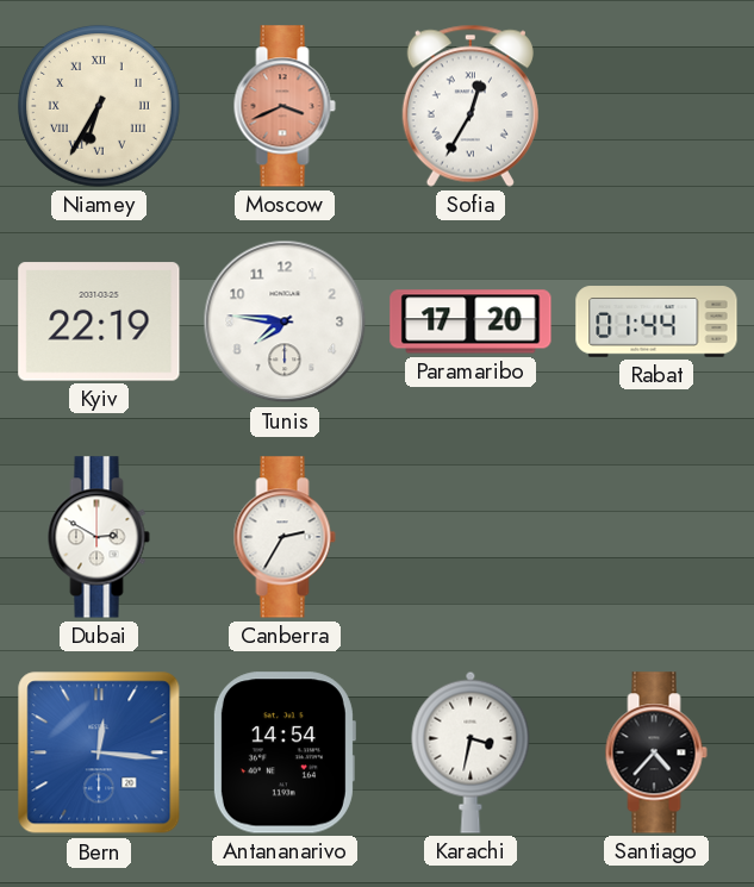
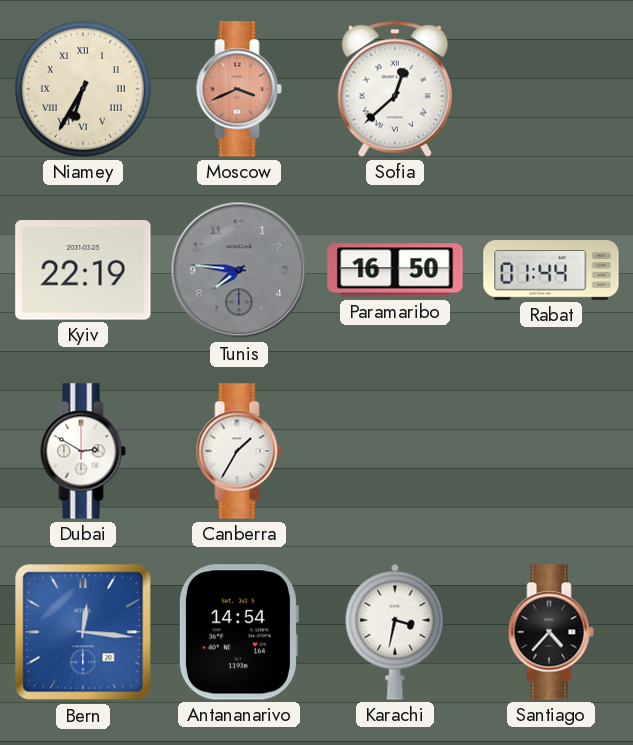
Sofia: 12:35 -> 12:38
Tunis dial: white -> grey
Paramaribo: 17:20 -> 16:50
Canberra: 2:35 -> 1:35
